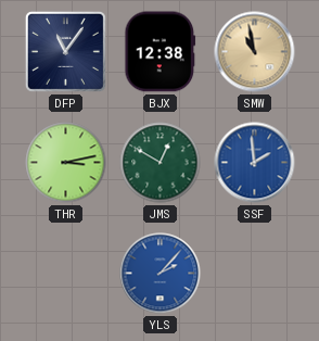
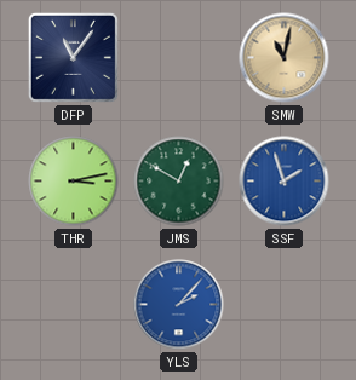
BJX: 12:38 -> none
SMW: 10:58 -> 11:02
SSF: 1:59 -> 1:57
